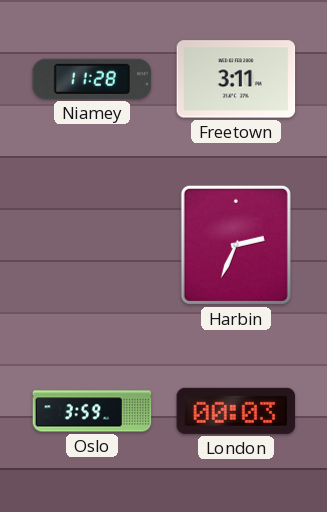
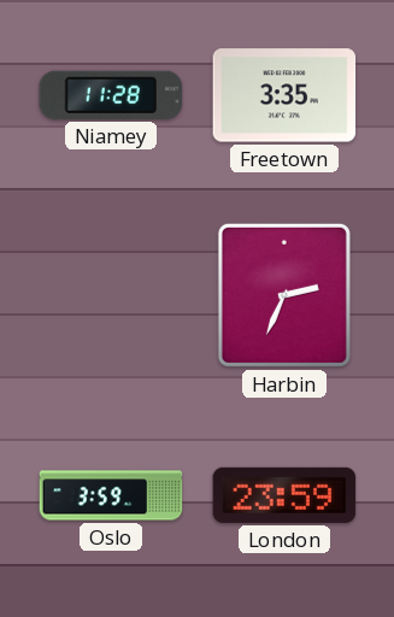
Freetown: 3:11 -> 3:35
London: 00:03 -> 23:59
